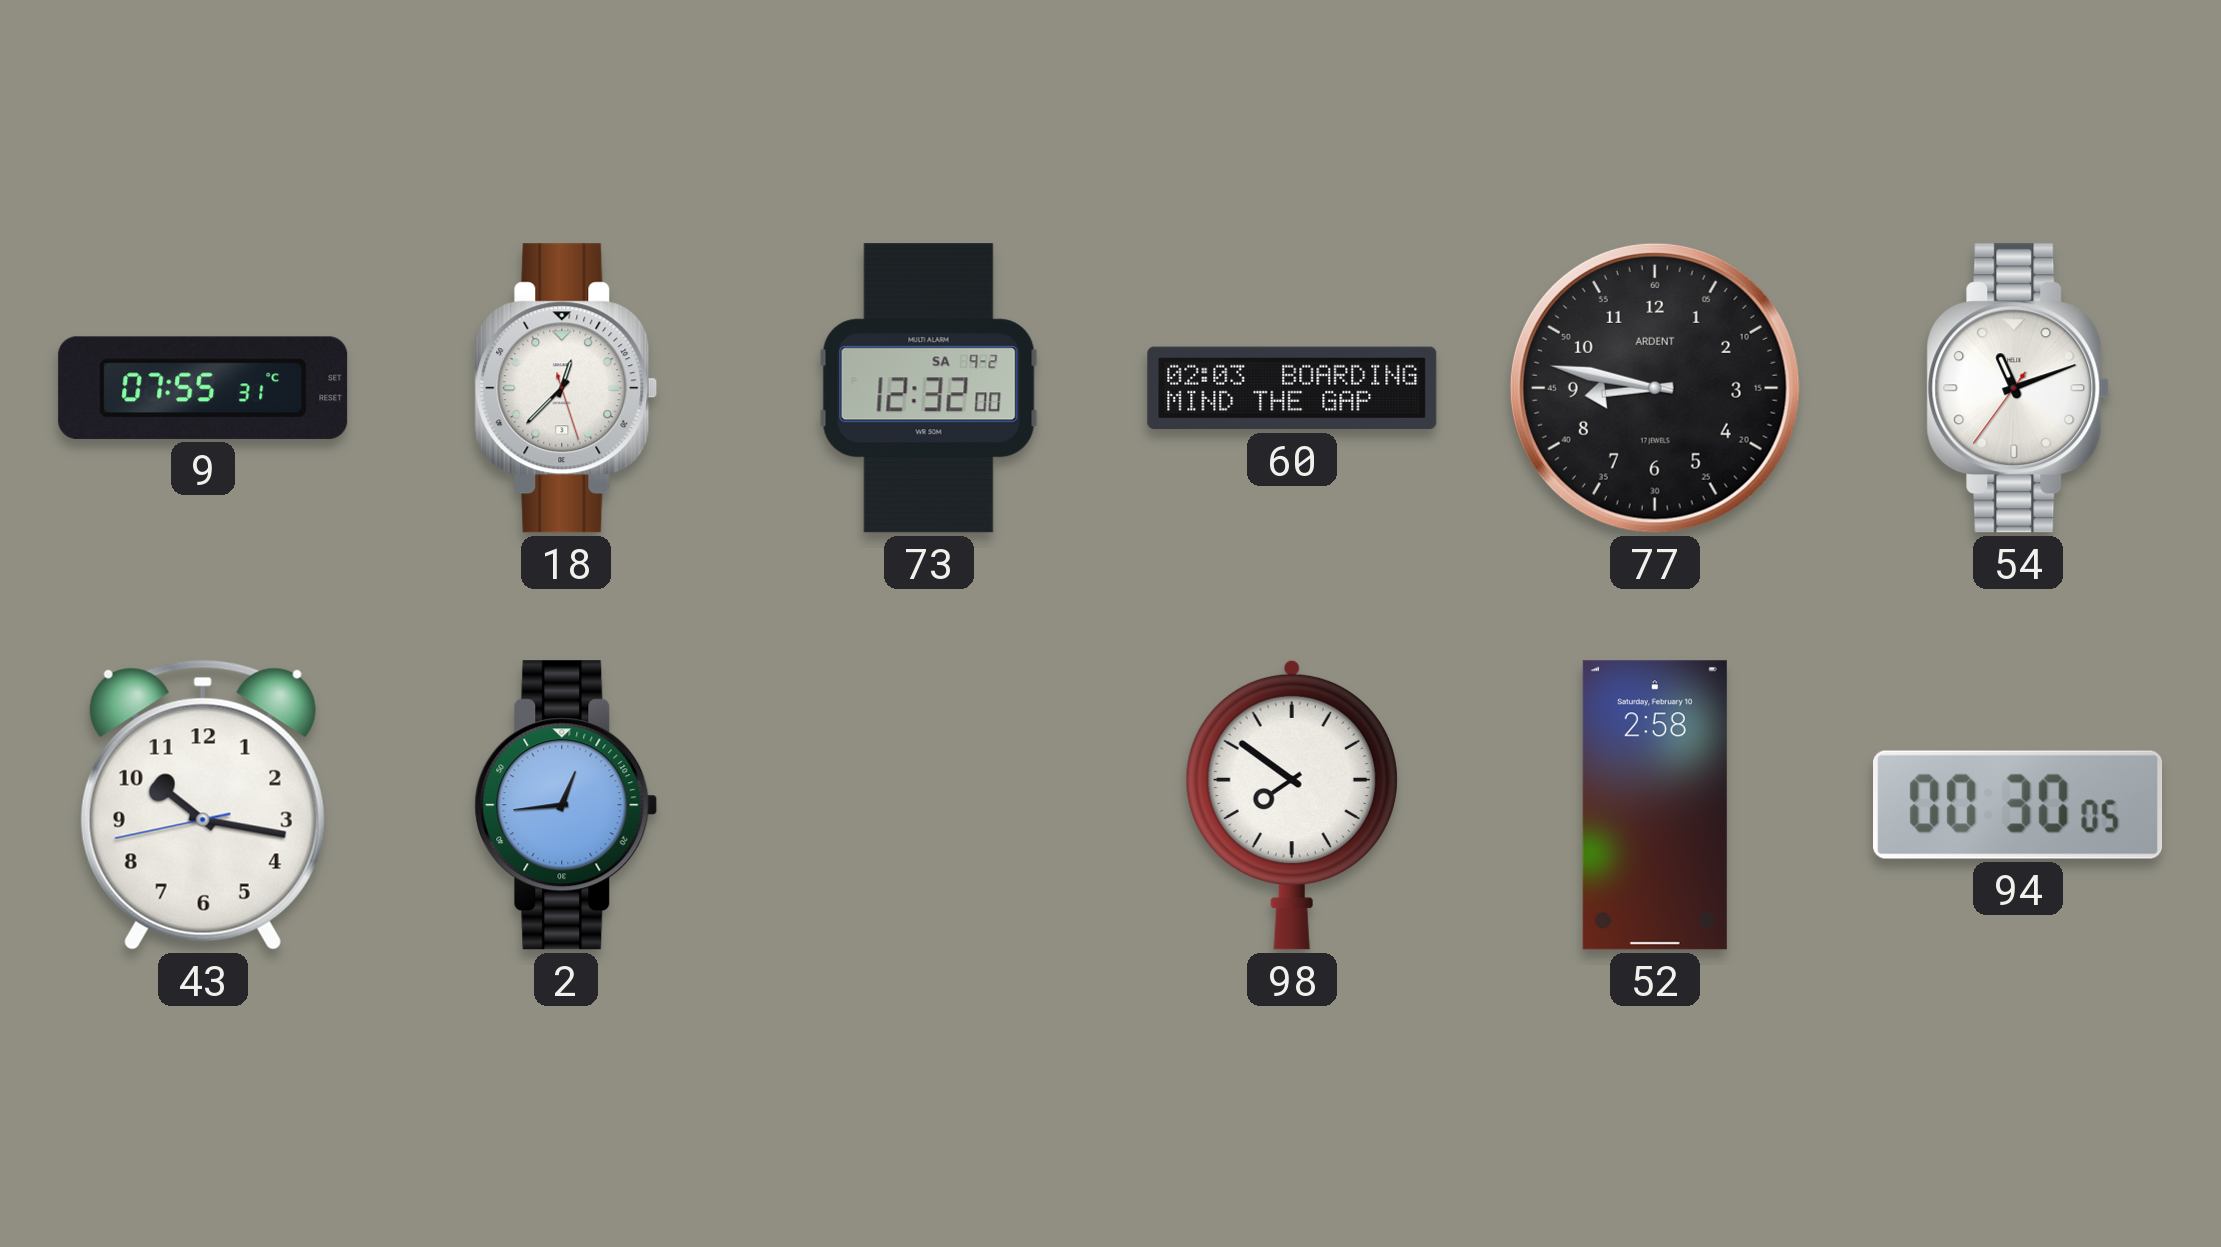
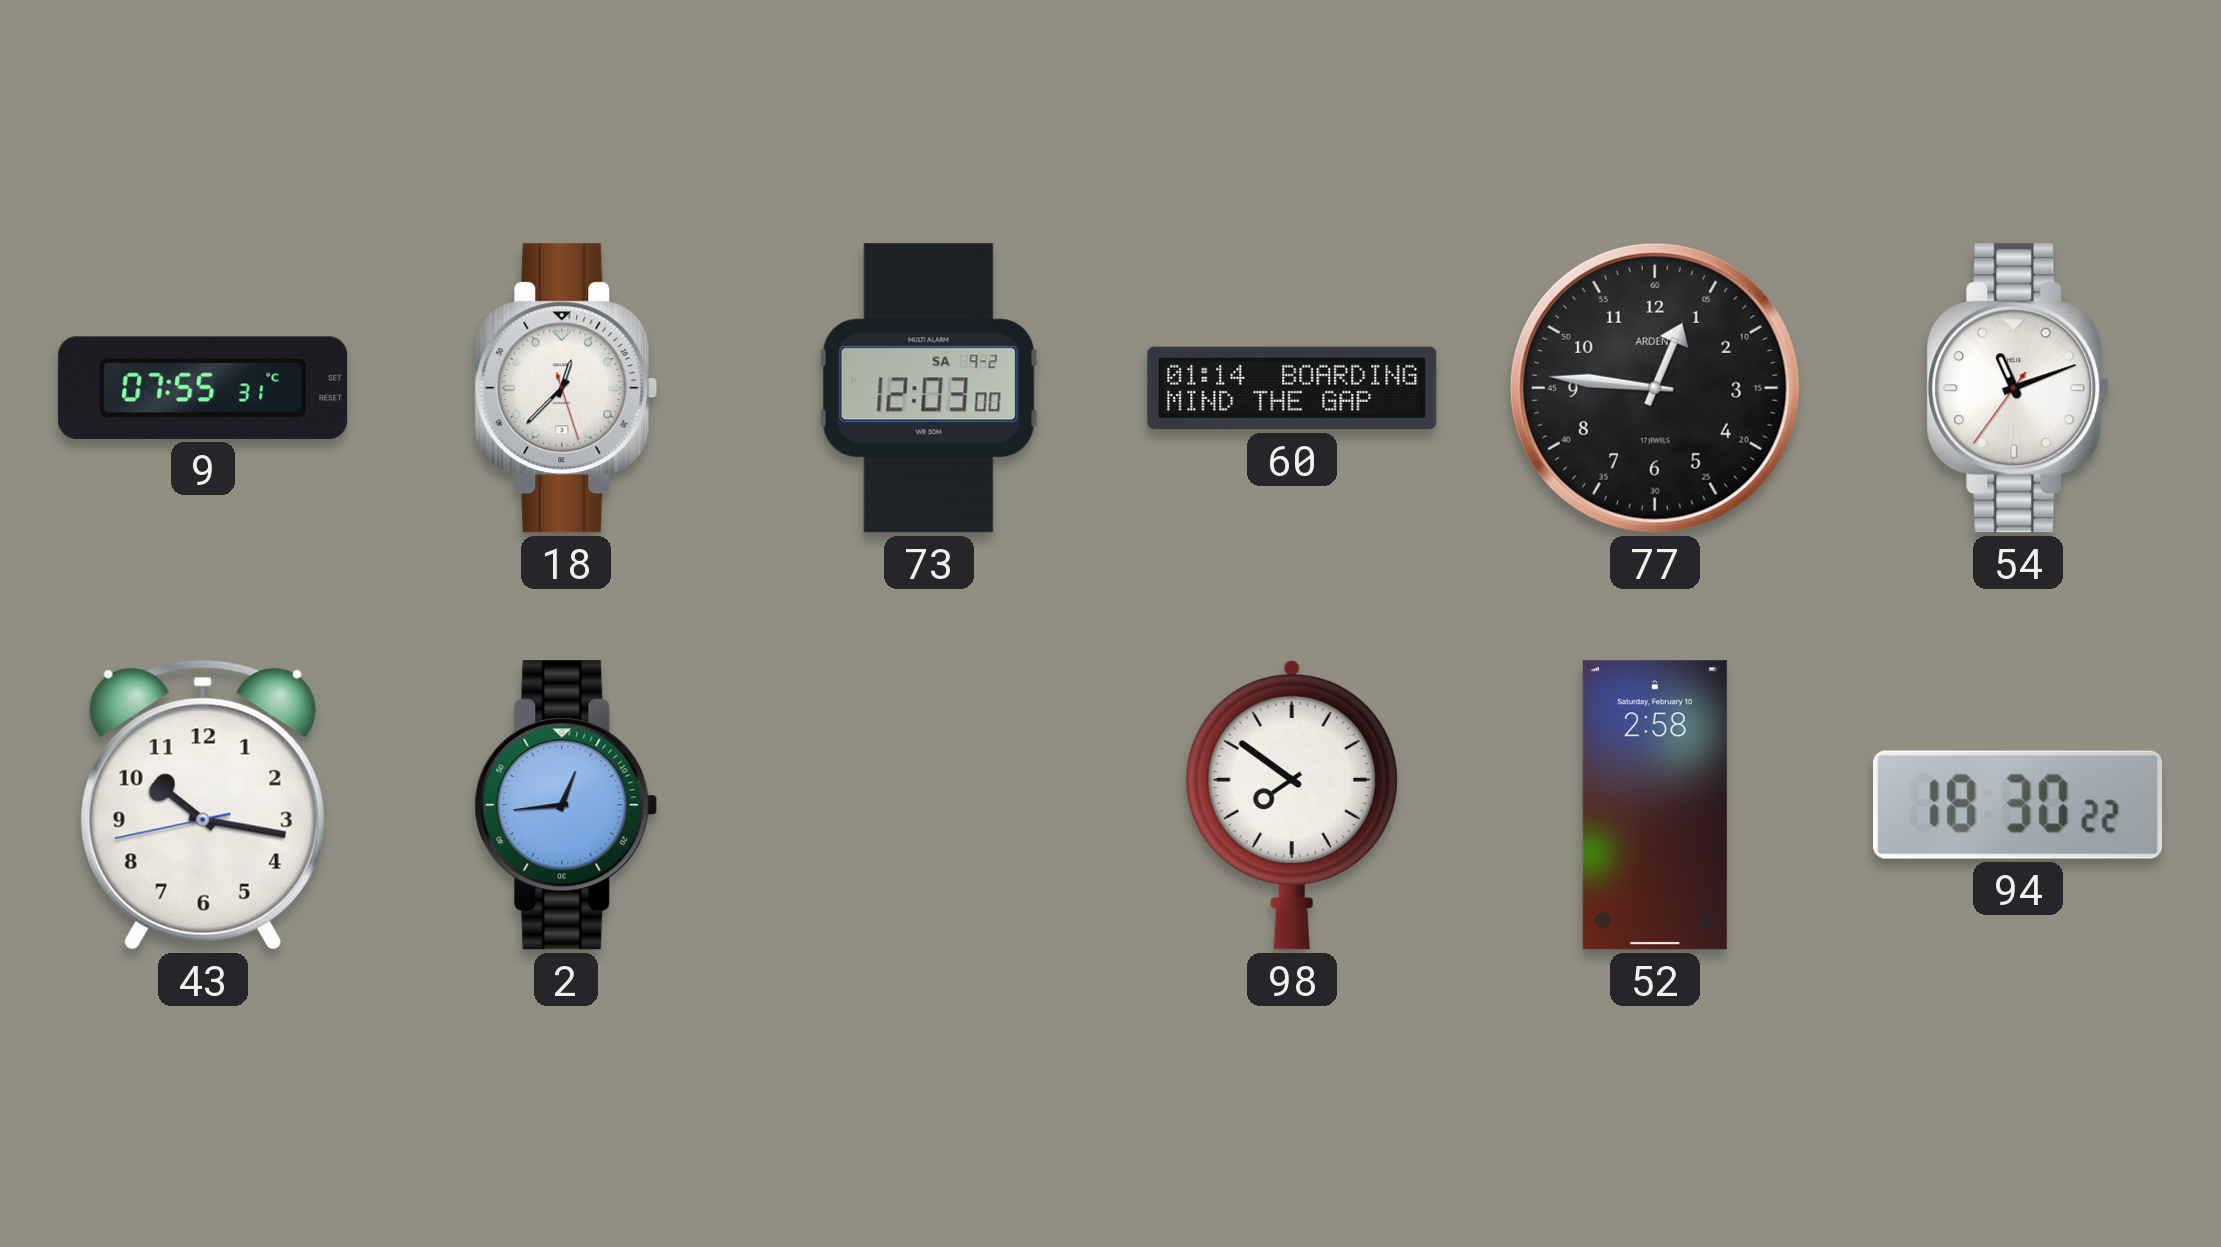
73: 12:32 -> 12:03
60: 02:03 -> 01:14
77: 8:47 -> 12:46
94: 00:30 -> 18:30
